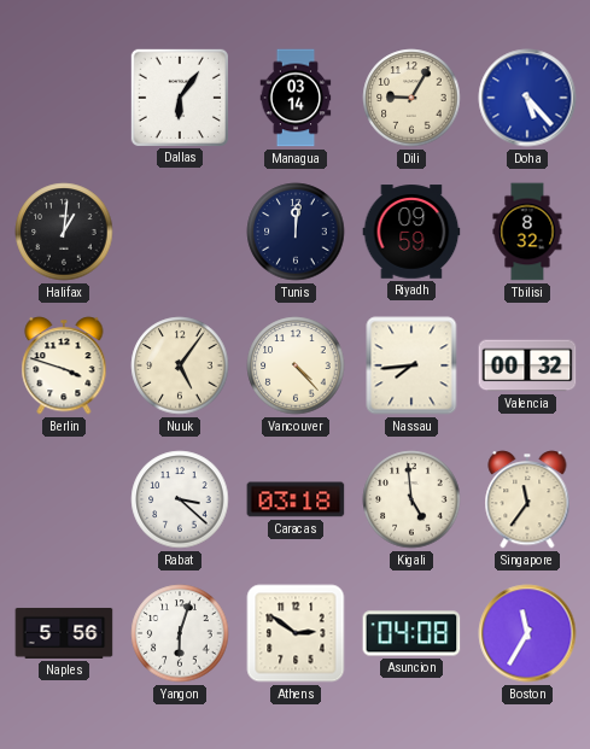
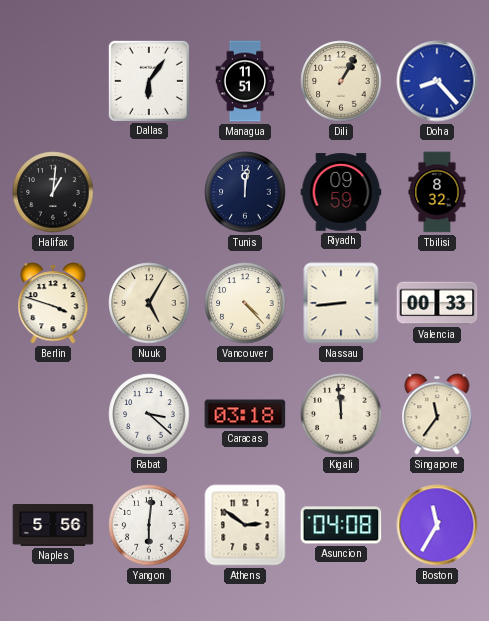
Managua: 03:14 -> 11:51
Dili: 9:05 -> 1:05
Doha: 5:23 -> 8:23
Nuuk: 5:06 -> 5:05
Nassau: 7:44 -> 8:44
Valencia: 00:32 -> 00:33
Kigali: 4:59 -> 11:59
Yangon: 6:03 -> 6:01
